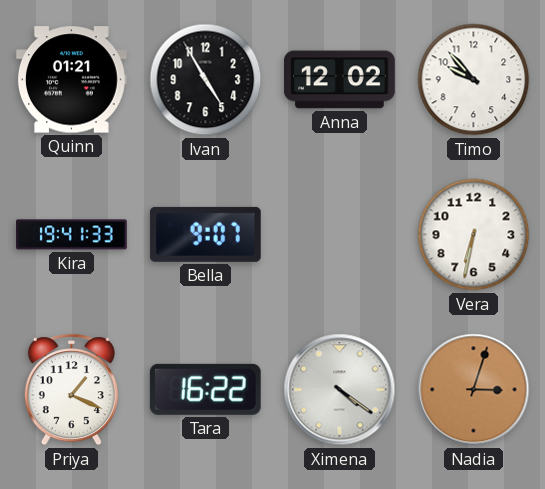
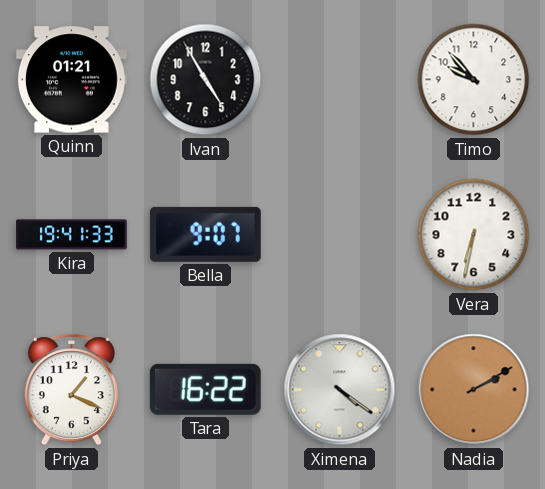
Anna: 12:02 -> none
Nadia: 3:03 -> 2:10
